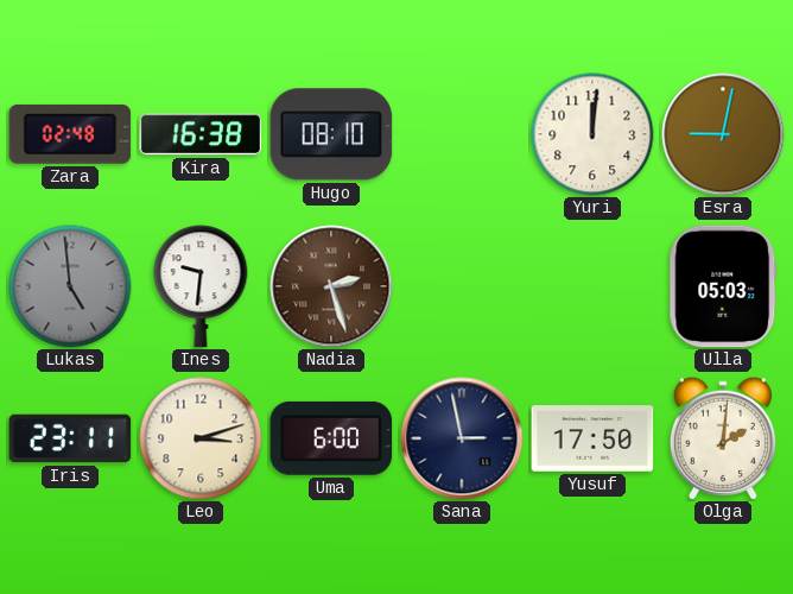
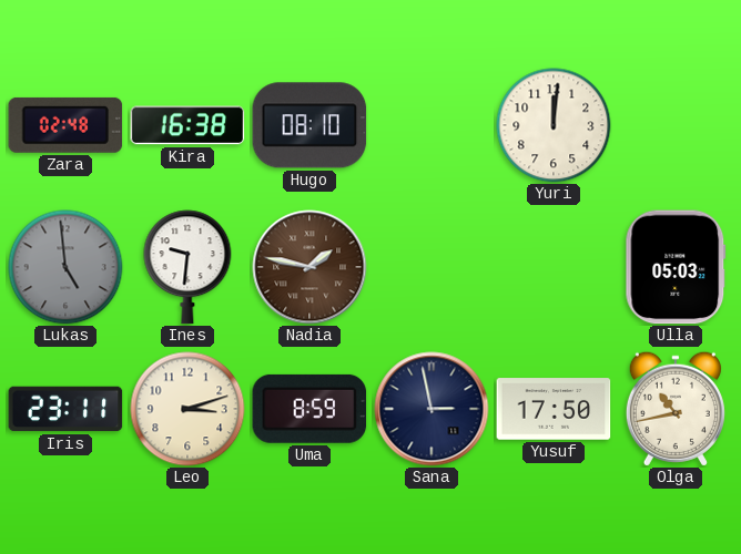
Esra: 9:02 -> none
Nadia: 2:27 -> 1:47
Uma: 6:00 -> 8:59
Olga: 2:01 -> 10:43
